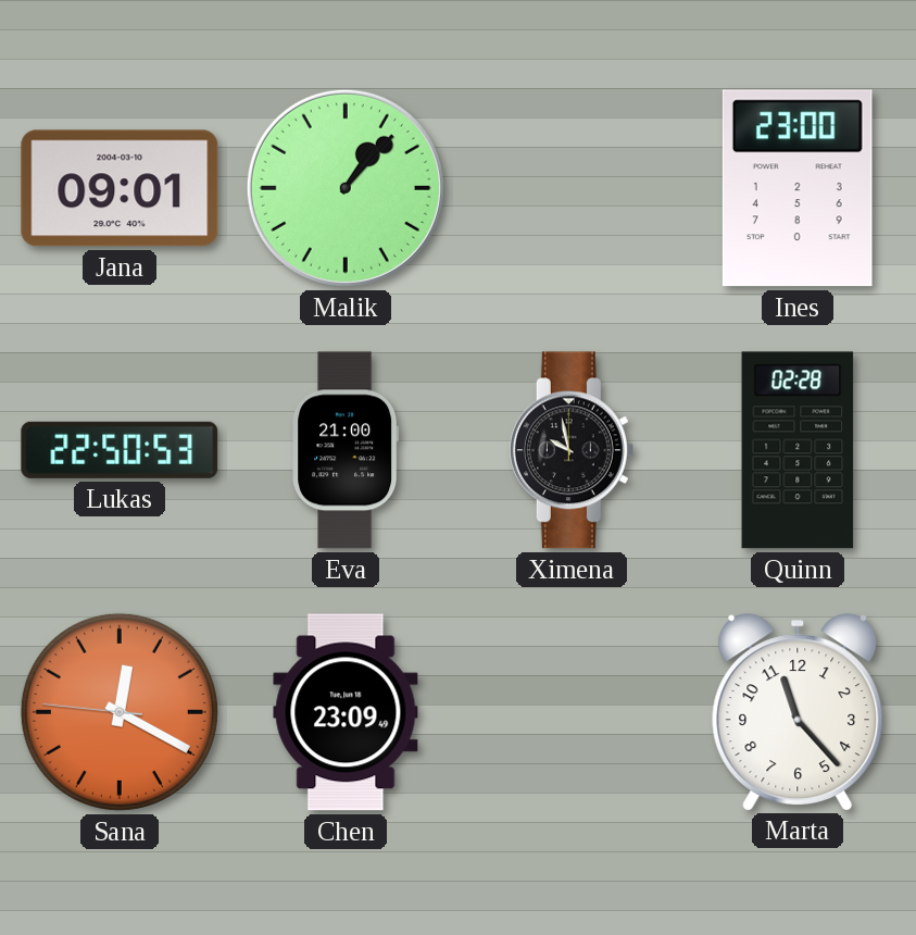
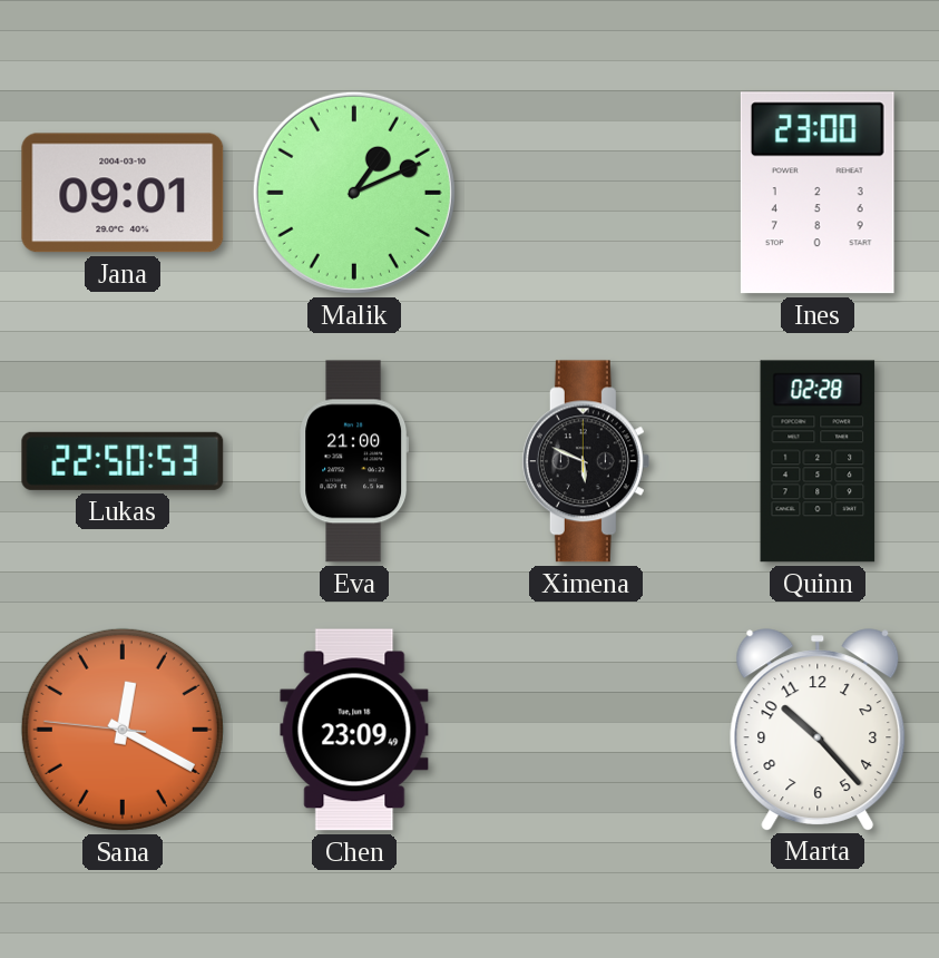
Malik: 1:07 -> 1:11
Ximena: 9:58 -> 5:49
Marta: 11:23 -> 10:23
